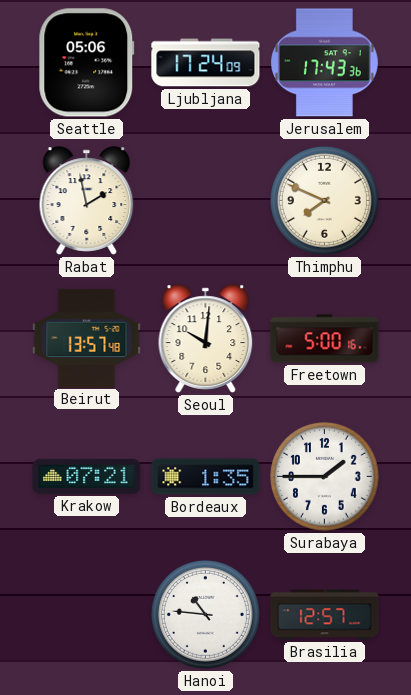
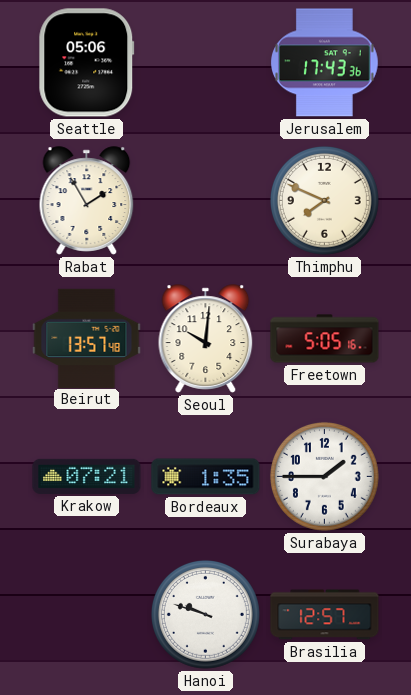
Ljubljana: 17:24 -> none
Rabat: 1:58 -> 1:55
Freetown: 5:00 -> 5:05
Hanoi: 10:46 -> 9:48
